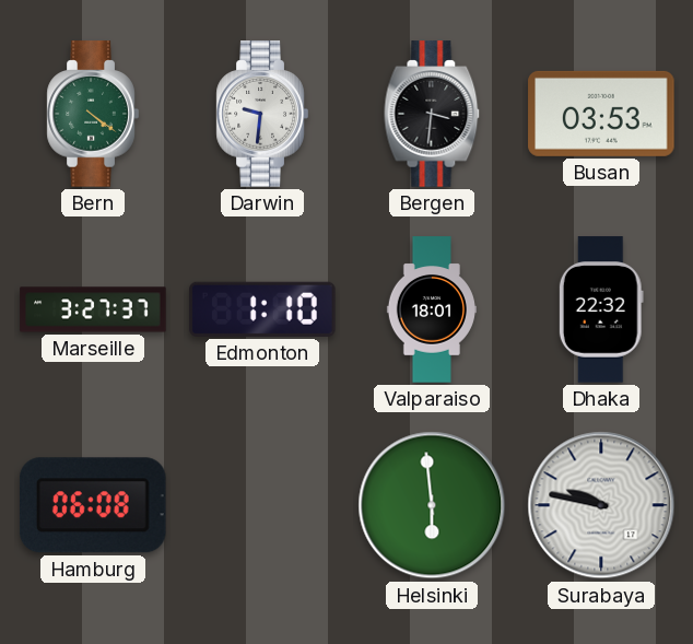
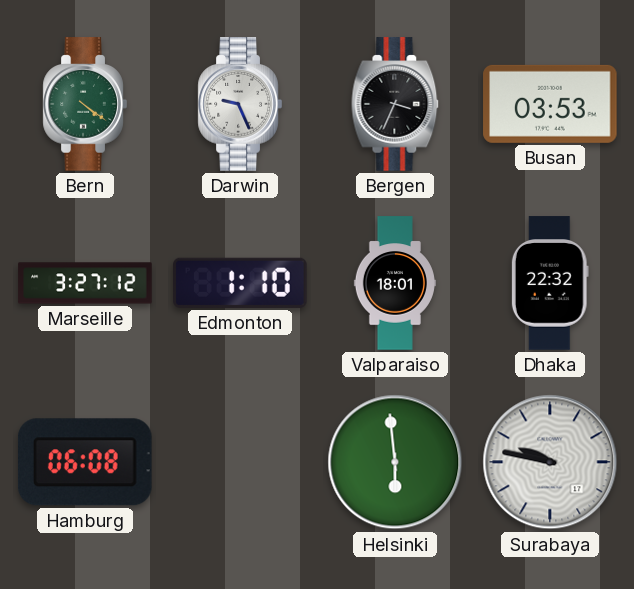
Darwin: 9:31 -> 9:26
Bergen: 3:31 -> 3:34
Marseille: 3:27:37 -> 3:27:12
